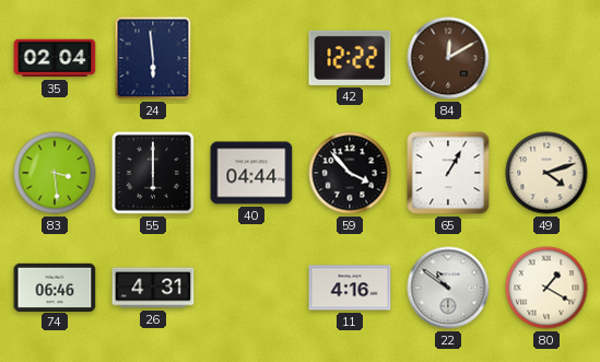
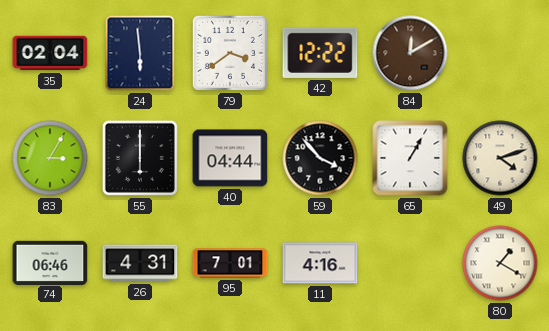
79: none -> 3:39
83: 3:29 -> 3:05
95: none -> 7:01
22: 10:51 -> none
